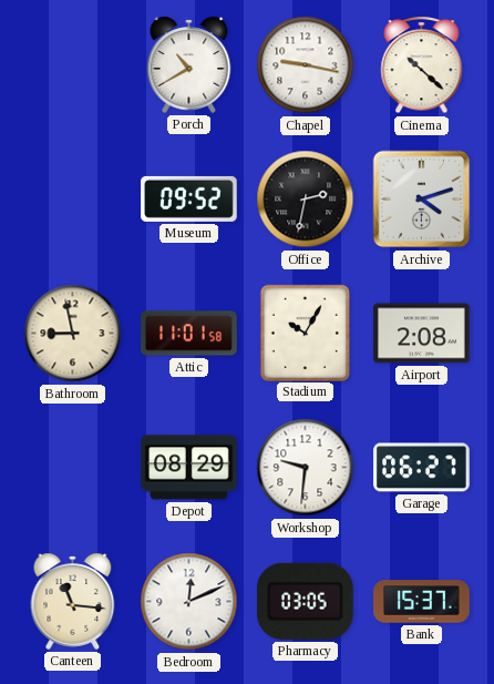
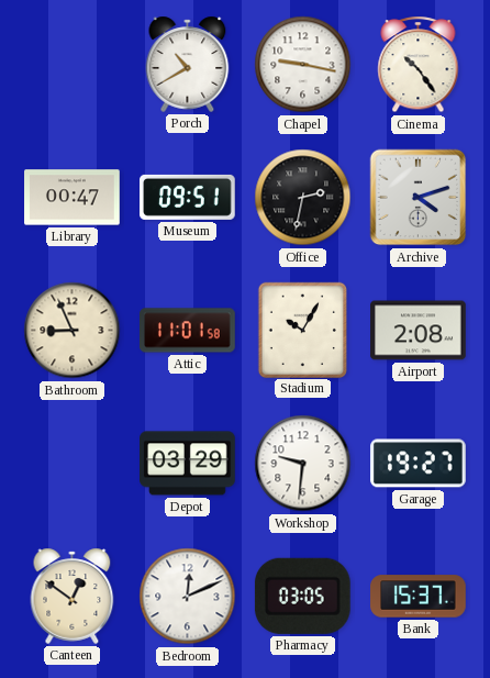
Cinema: 10:22 -> 10:24
Library: none -> 00:47
Museum: 09:52 -> 09:51
Bathroom: 8:58 -> 8:56
Depot: 08:29 -> 03:29
Garage: 06:27 -> 19:27
Canteen: 11:16 -> 12:51
